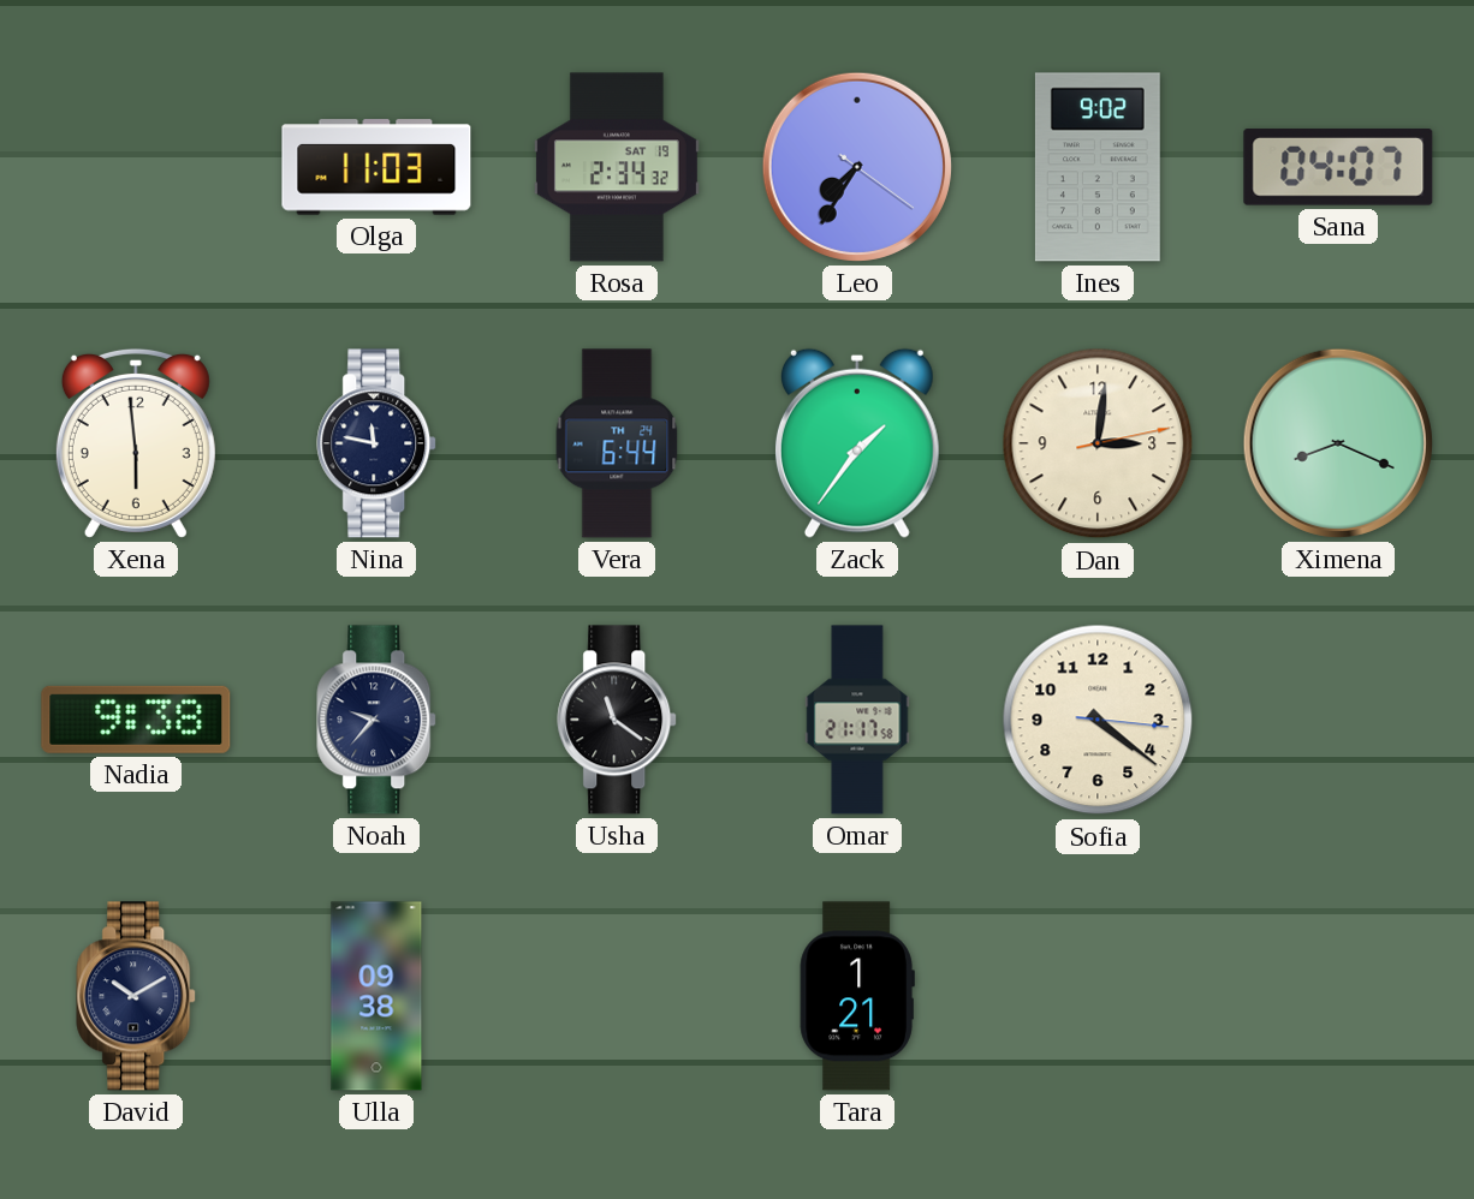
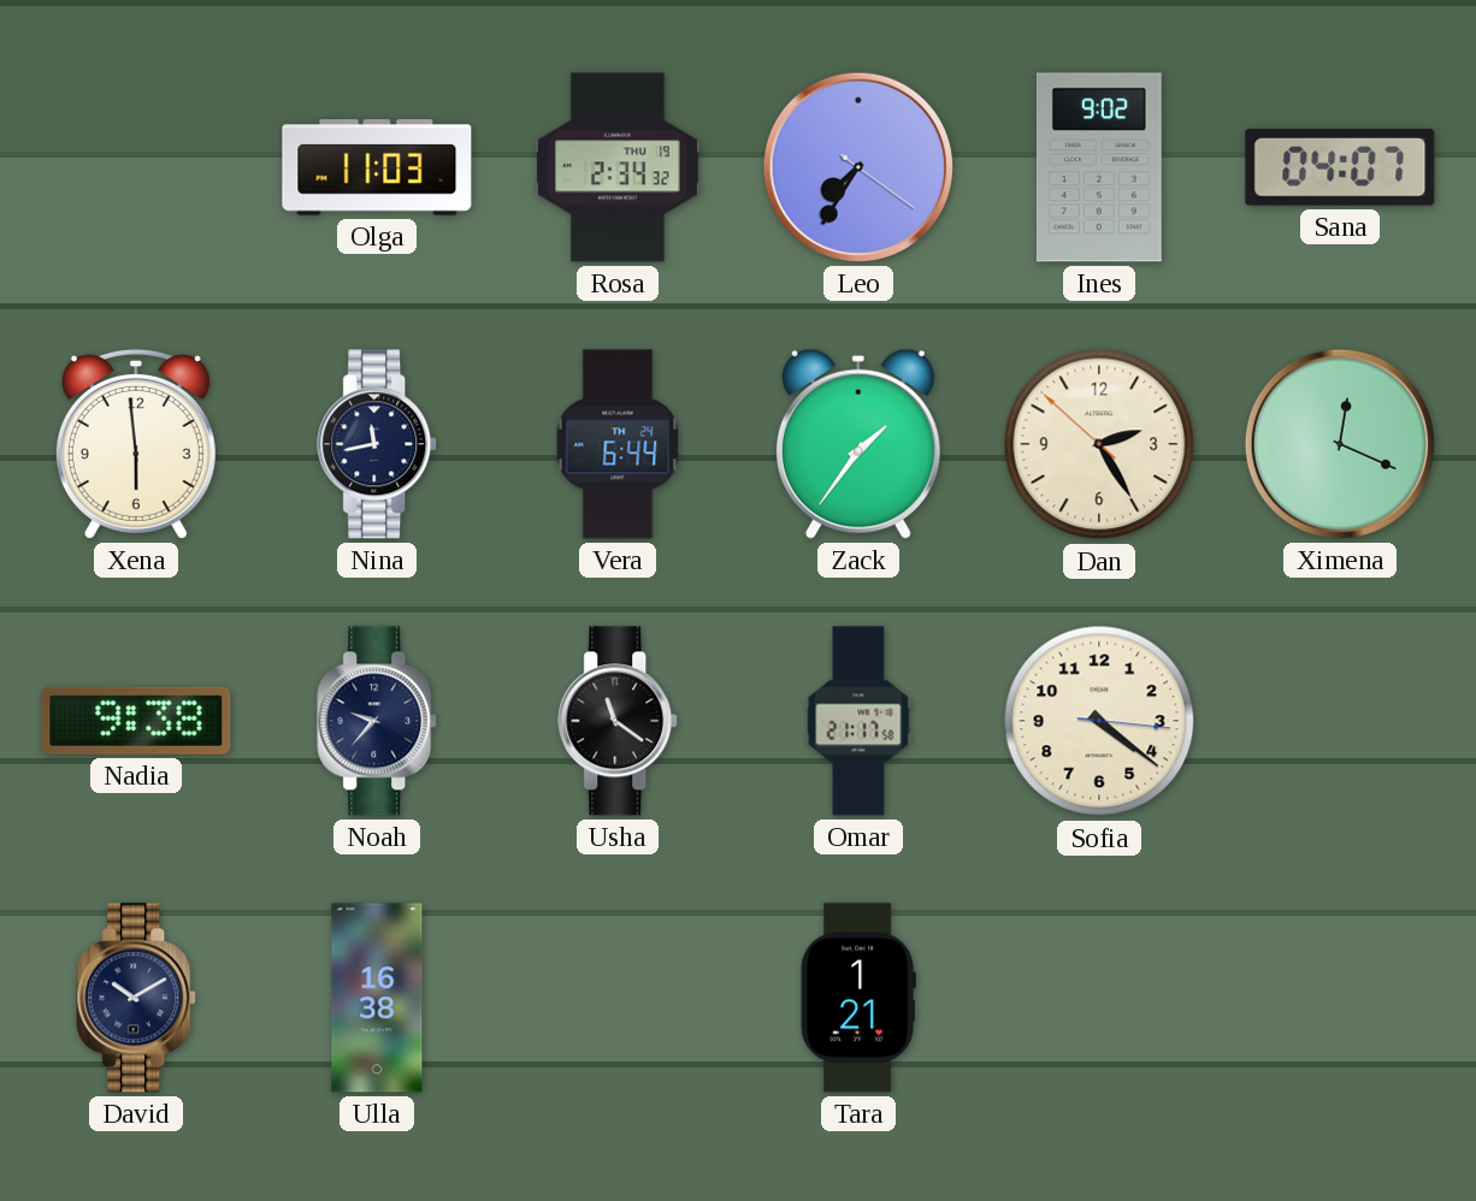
Rosa date: SAT 19 -> THU 19
Nina: 11:47 -> 11:43
Dan: 3:01 -> 2:24
Ximena: 8:19 -> 12:19
Ulla: 09:38 -> 16:38
